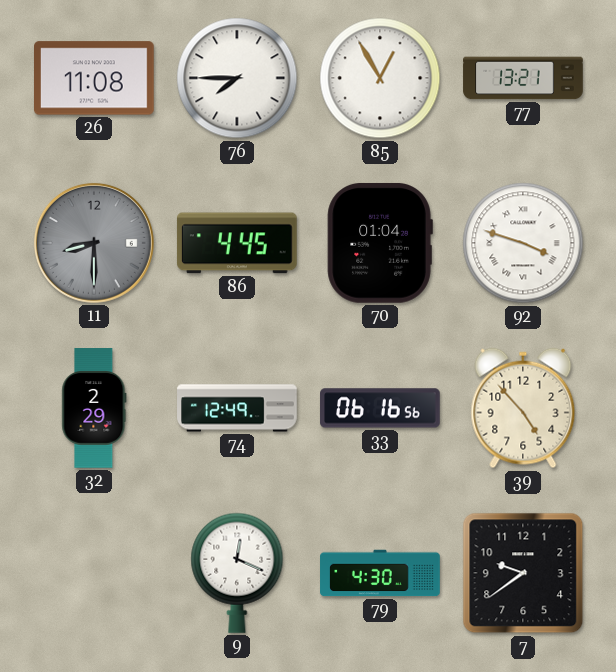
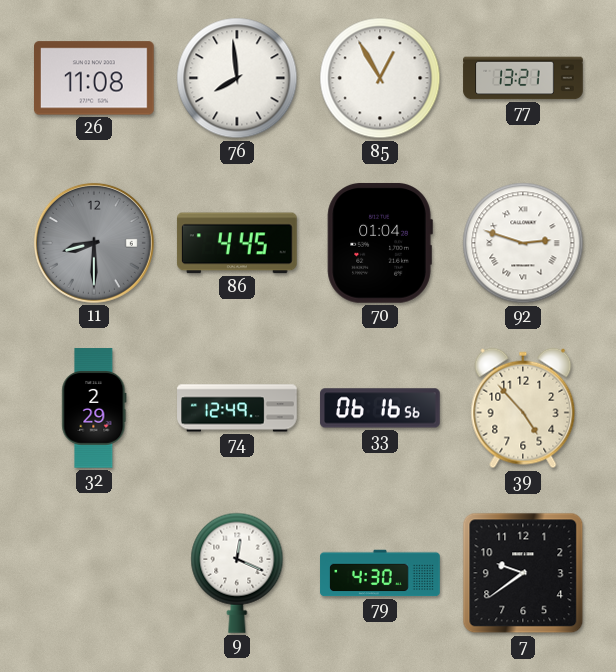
76: 7:45 -> 7:59
92: 3:48 -> 2:48
